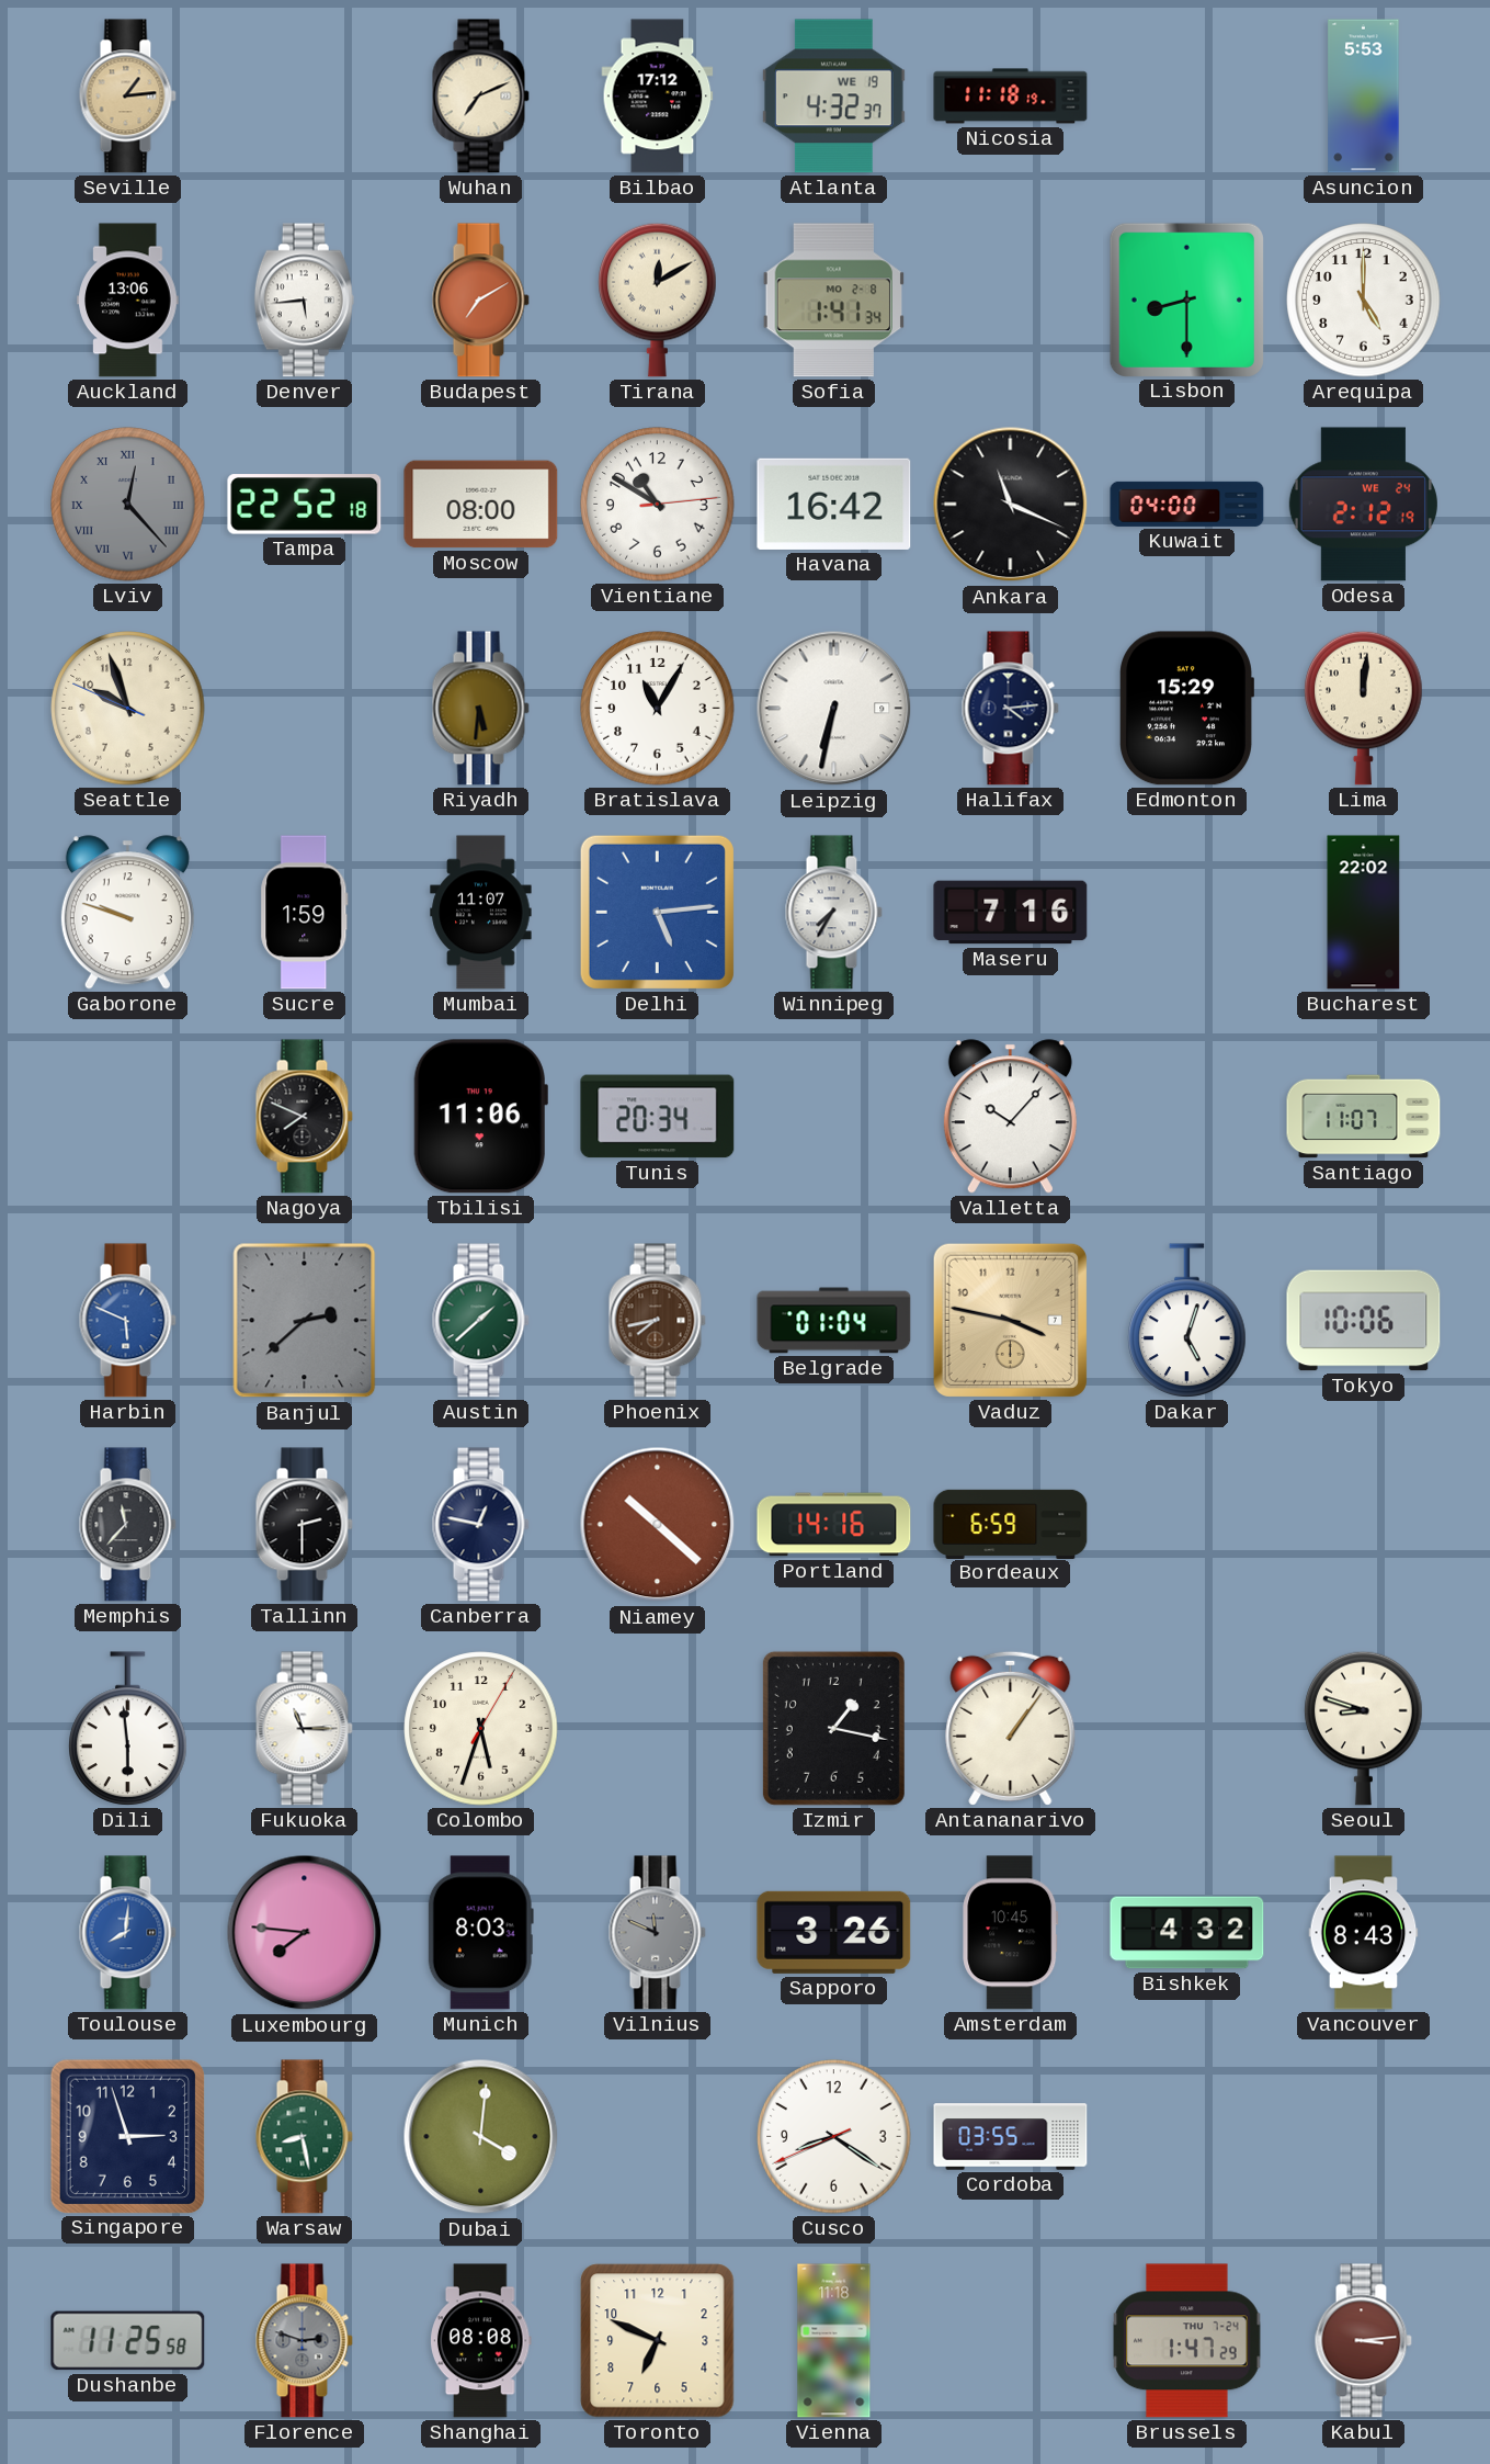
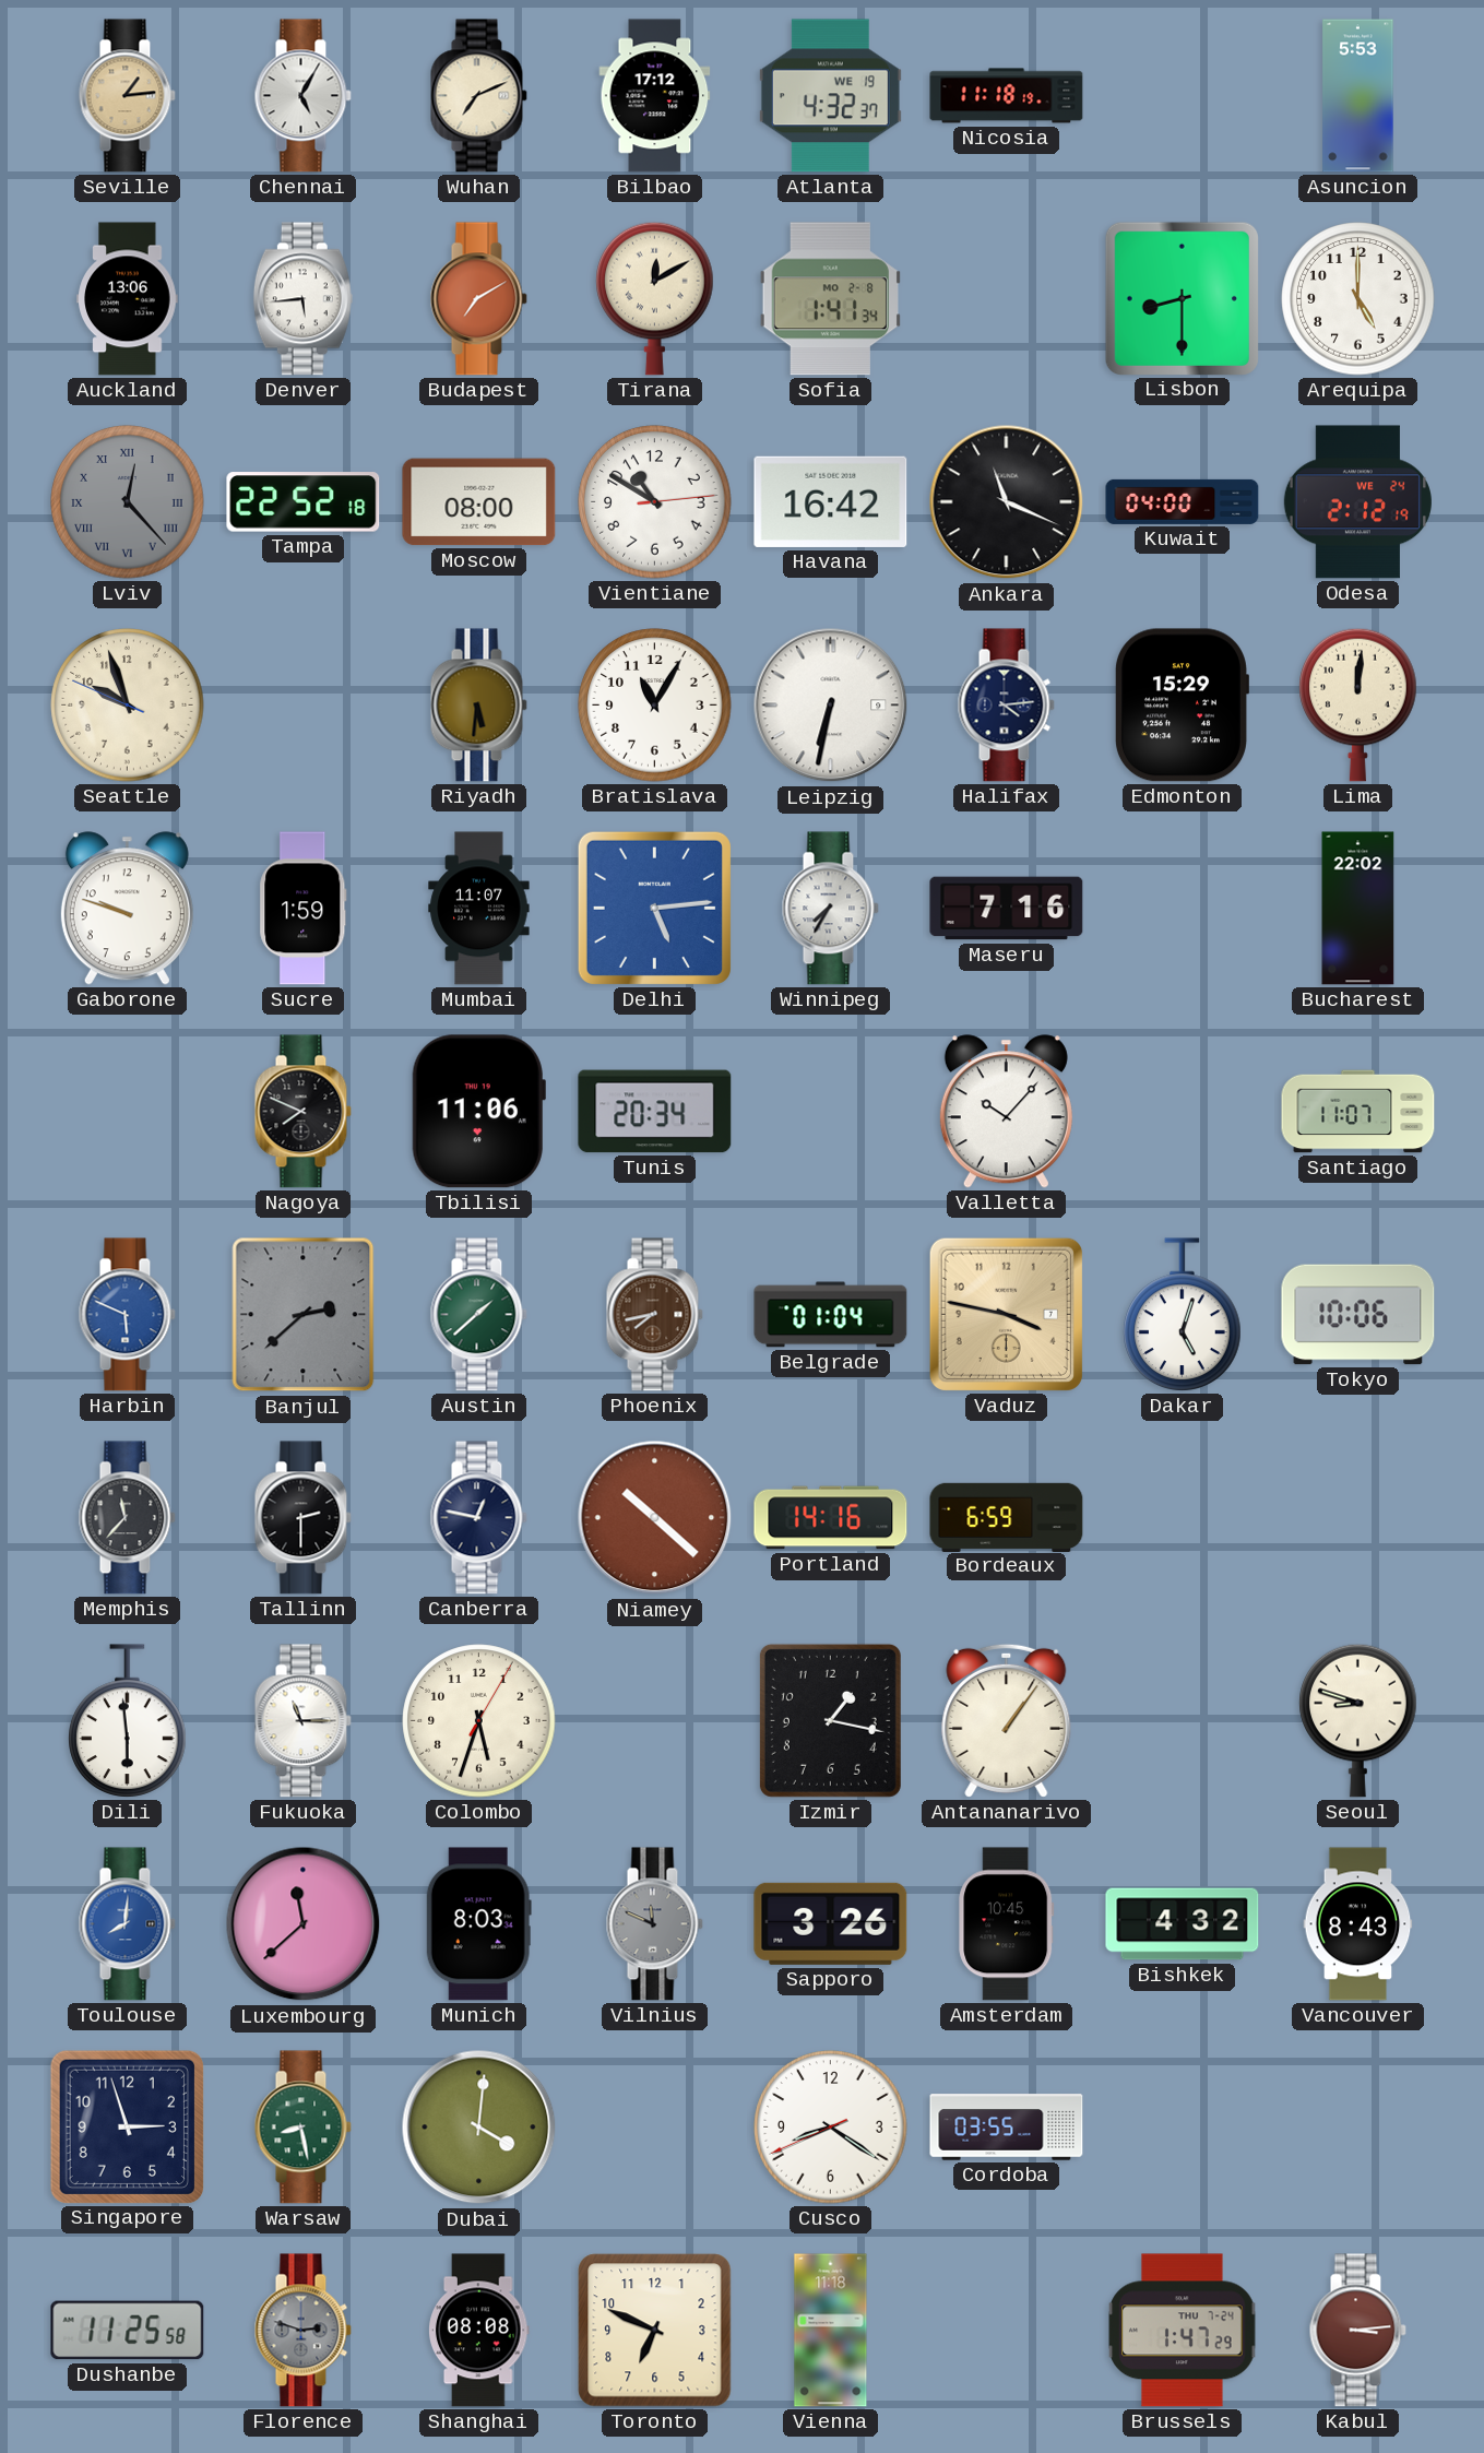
Chennai: none -> 5:05
Luxembourg: 7:46 -> 11:38
